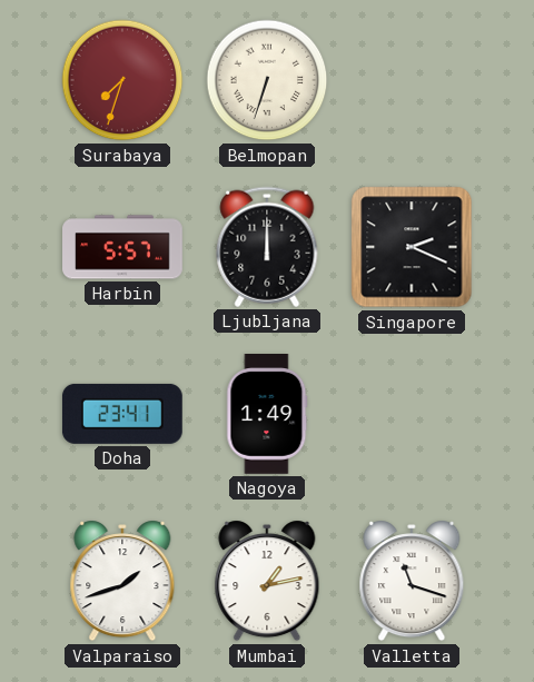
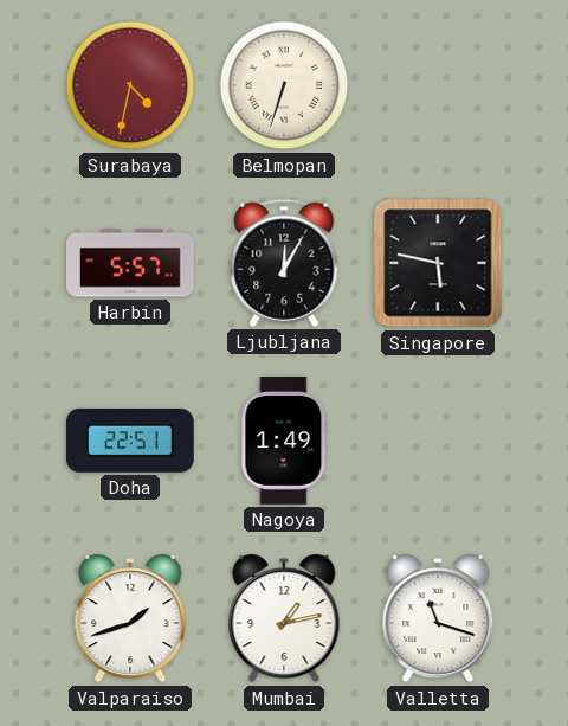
Surabaya: 7:33 -> 4:32
Ljubljana: 12:00 -> 12:05
Singapore: 2:19 -> 5:47
Doha: 23:41 -> 22:51
